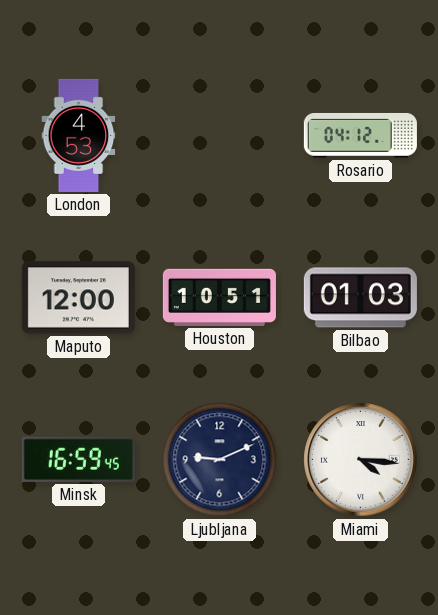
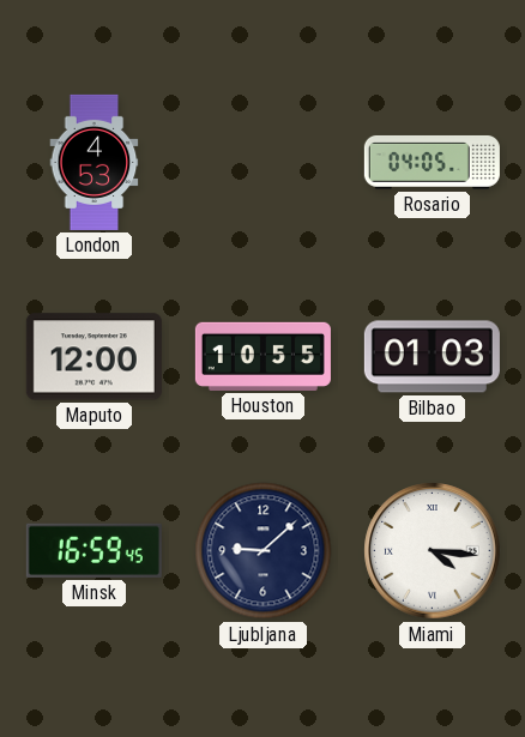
Rosario: 04:12 -> 04:05
Houston: 10:51 -> 10:55
Ljubljana: 9:11 -> 9:08
